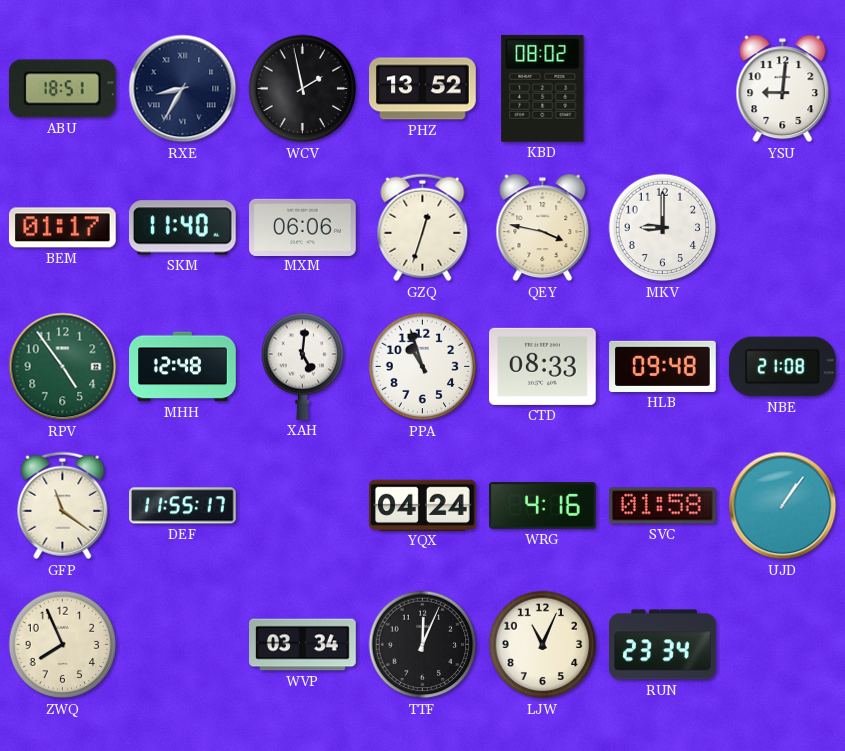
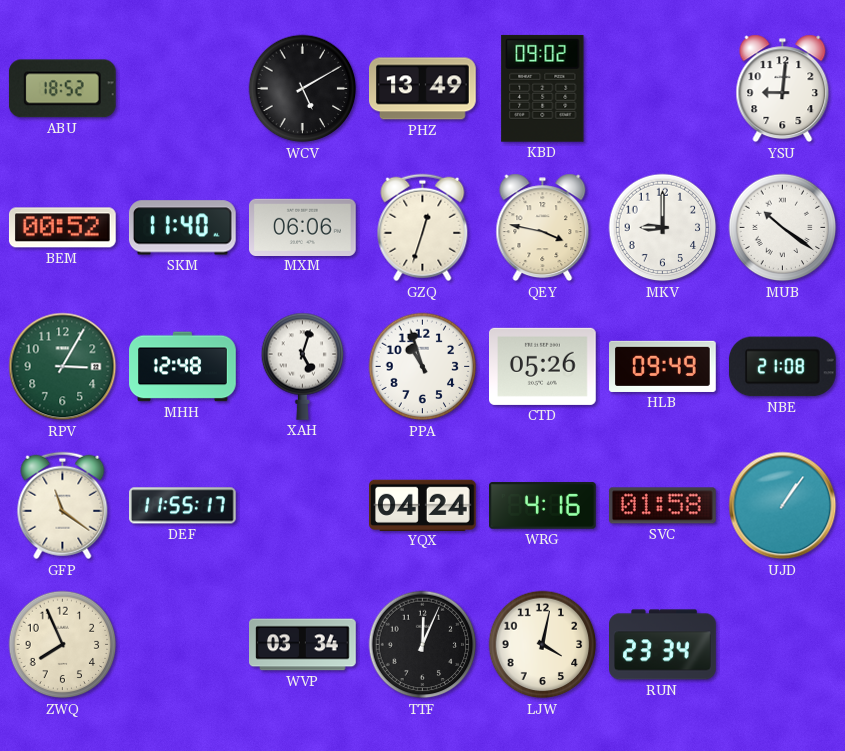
ABU: 18:51 -> 18:52
RXE: 8:35 -> none
WCV: 1:58 -> 5:10
PHZ: 13:52 -> 13:49
KBD: 08:02 -> 09:02
BEM: 01:17 -> 00:52
MUB: none -> 10:21
RPV: 4:54 -> 3:05
XAH: 5:01 -> 5:03
CTD: 08:33 -> 05:26
HLB: 09:48 -> 09:49
LJW: 11:04 -> 4:02
